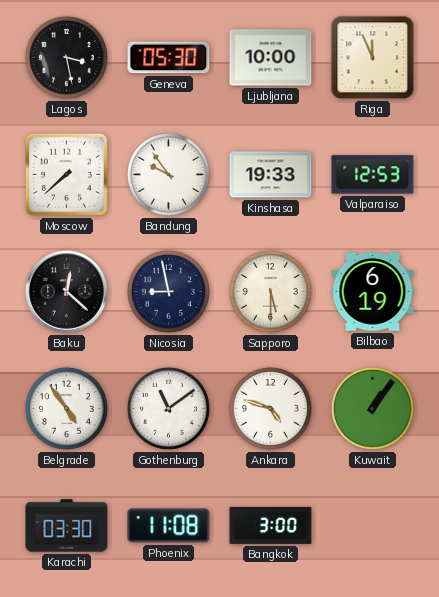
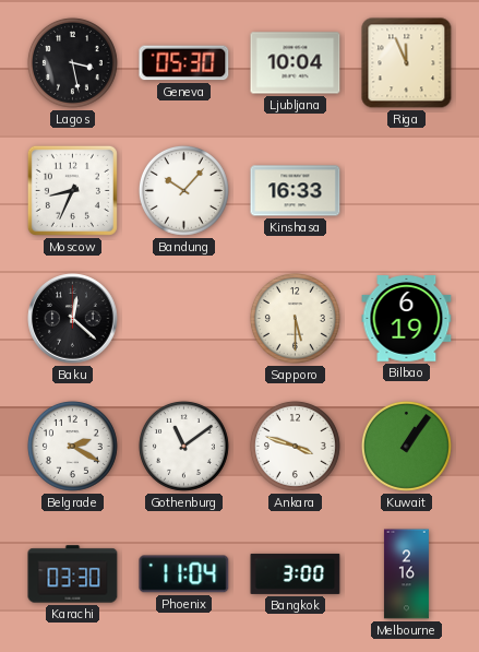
Ljubljana: 10:00 -> 10:04
Moscow: 7:38 -> 8:34
Bandung: 9:54 -> 10:07
Kinshasa: 19:33 -> 16:33
Valparaiso: 12:53 -> none
Nicosia: 8:58 -> none
Belgrade: 4:54 -> 2:20
Ankara: 4:48 -> 3:48
Phoenix: 11:08 -> 11:04
Melbourne: none -> 2:16
